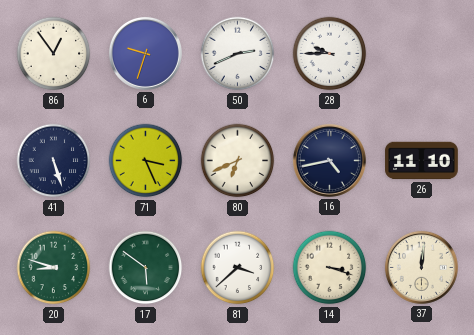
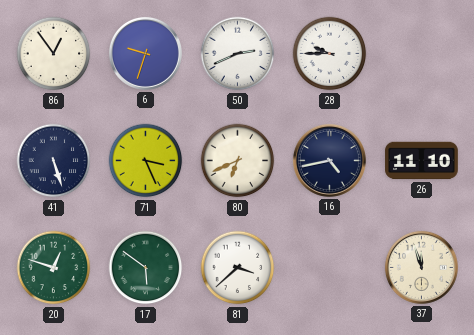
20: 8:48 -> 12:48
14: 3:18 -> none
37: 12:01 -> 11:57
